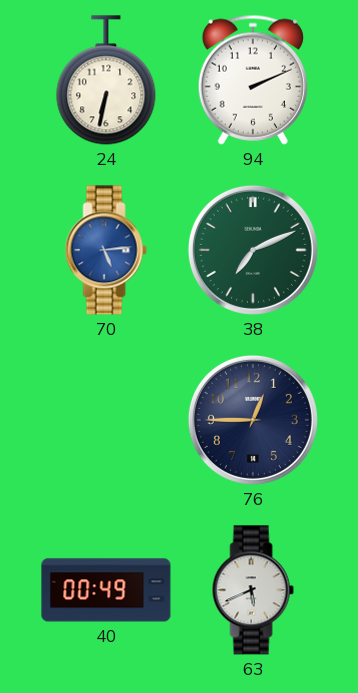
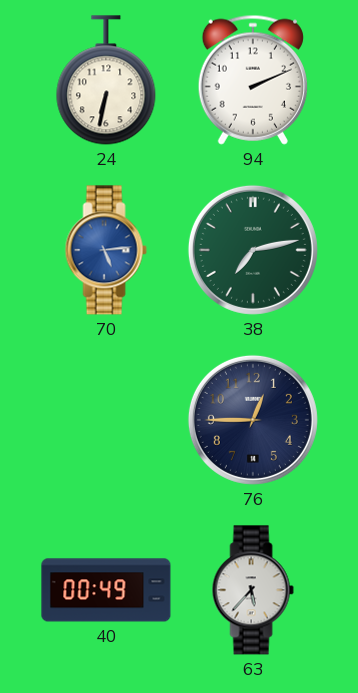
38: 7:11 -> 7:13
63: 5:41 -> 5:37
